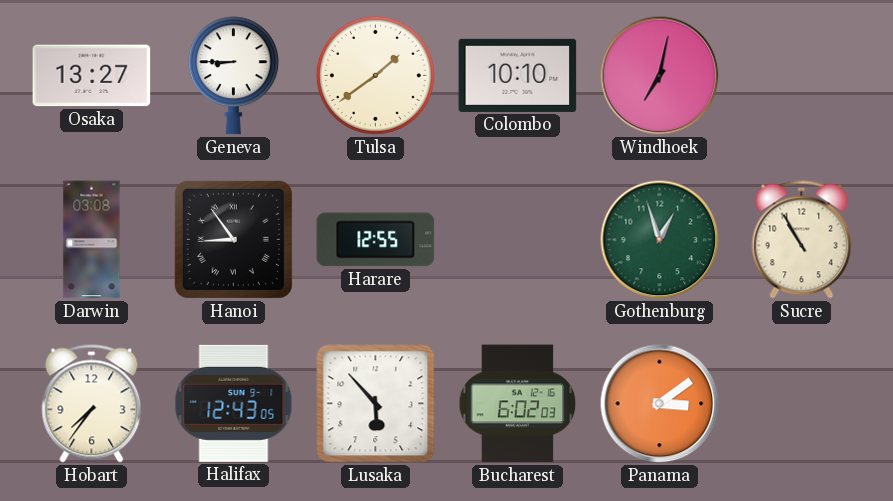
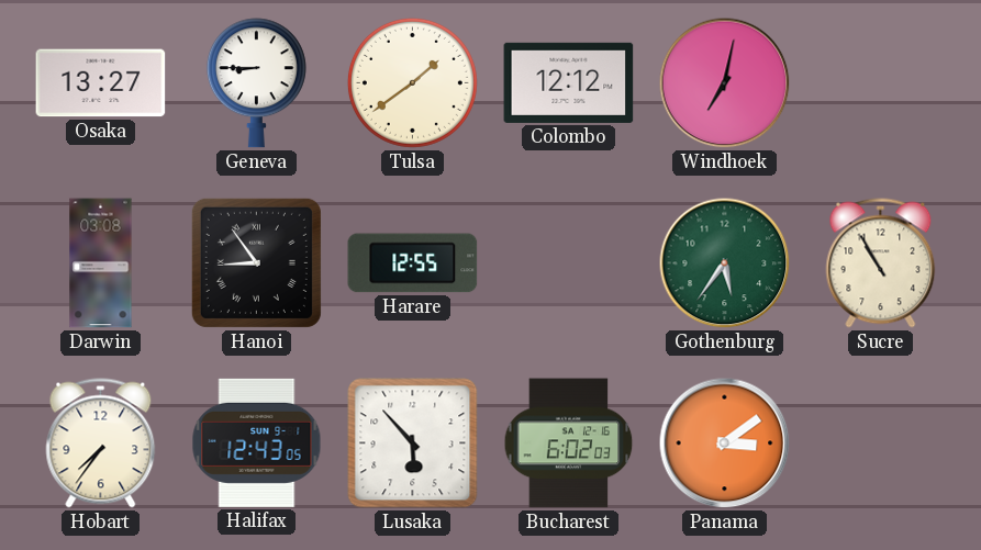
Colombo: 10:10 -> 12:12
Gothenburg: 12:57 -> 5:36
